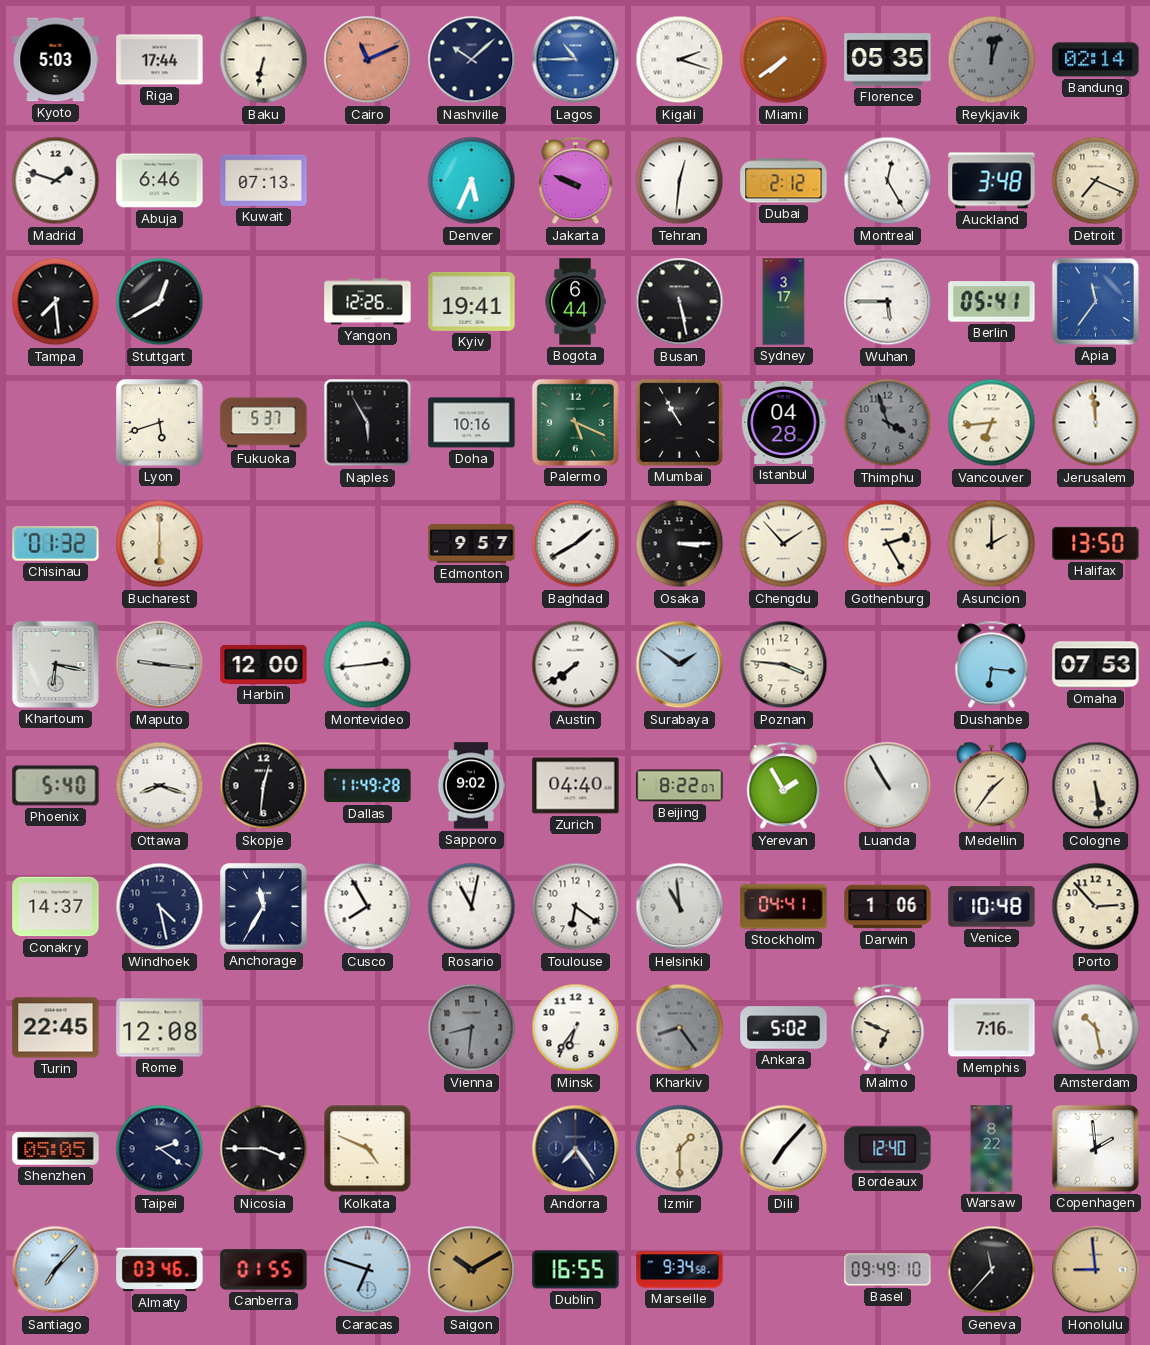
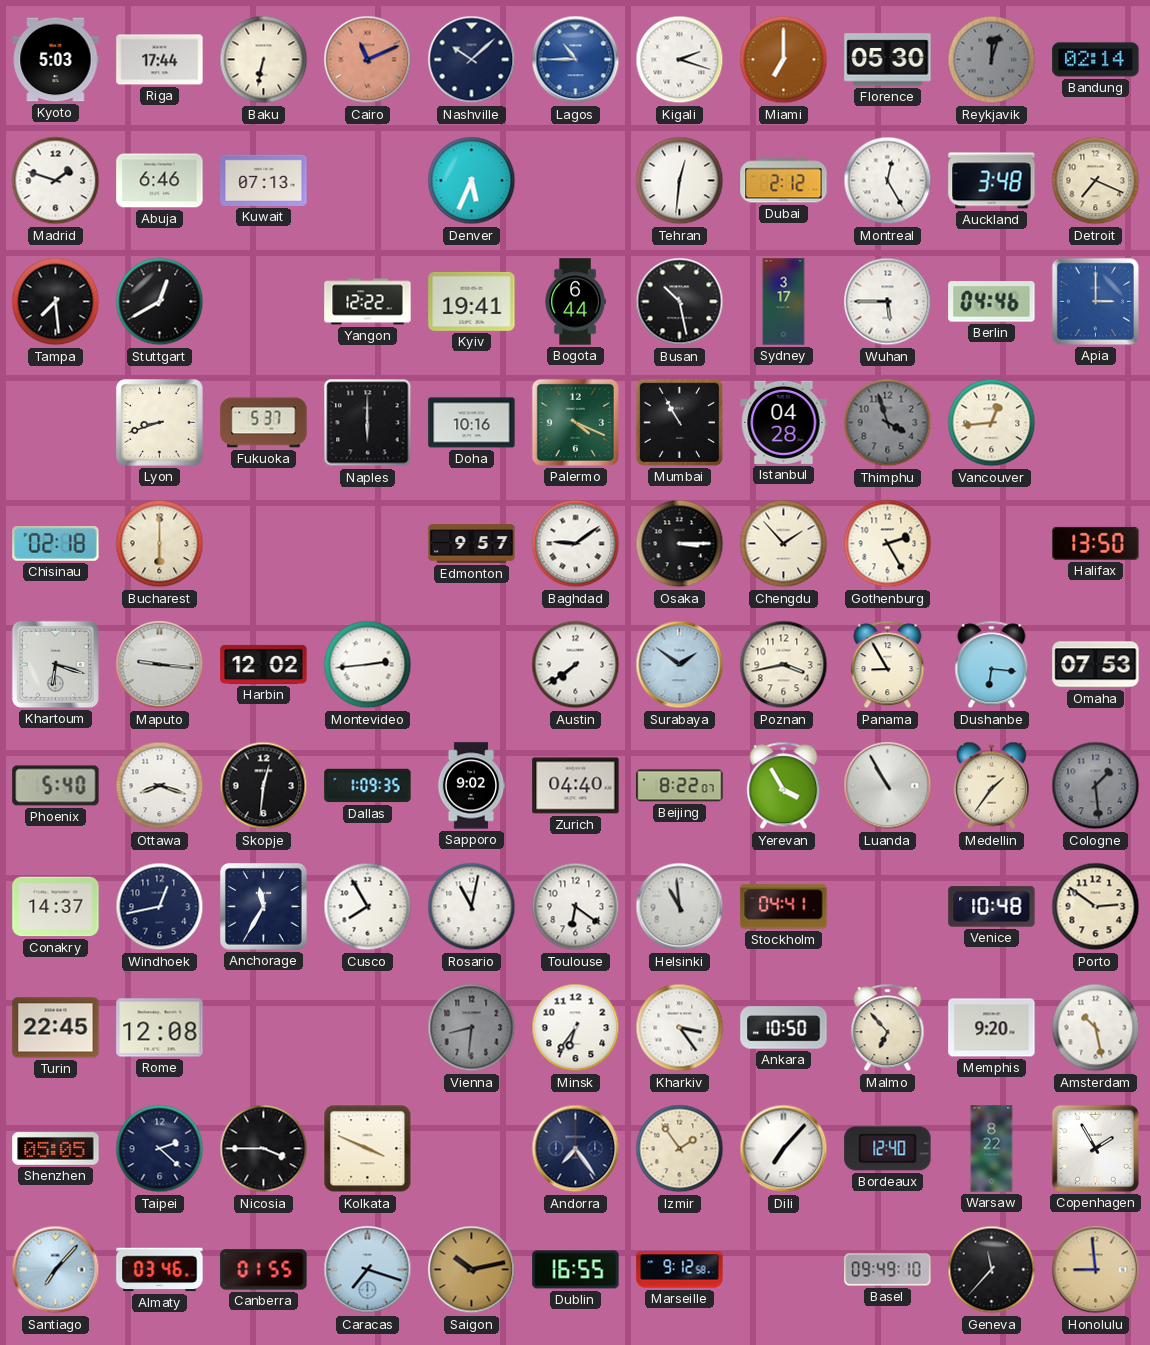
Miami: 7:39 -> 7:00
Florence: 05:35 -> 05:30
Jakarta: 9:49 -> none
Yangon: 12:26 -> 12:22
Busan: 5:28 -> 10:28
Berlin: 05:41 -> 04:46
Apia: 11:36 -> 3:00
Lyon: 5:42 -> 8:42
Naples: 5:55 -> 6:00
Palermo: 5:19 -> 4:19
Vancouver: 6:44 -> 12:44
Jerusalem: 11:59 -> none
Chisinau: 01:32 -> 02:18
Baghdad: 1:40 -> 9:09
Asuncion: 2:00 -> none
Khartoum: 6:17 -> 6:18
Harbin: 12:00 -> 12:02
Poznan: 3:46 -> 3:43
Panama: none -> 8:55
Dallas: 11:49 -> 1:09
Yerevan: 1:55 -> 3:55
Cologne: 5:29 -> 1:29
Cologne dial: cream -> grey
Windhoek: 4:28 -> 12:43
Darwin: 1:06 -> none
Porto: 2:53 -> 2:51
Kharkiv: 8:24 -> 3:24
Kharkiv dial: grey -> white
Ankara: 5:02 -> 10:50
Malmo: 6:49 -> 6:53
Memphis: 7:16 -> 9:20
Taipei: 2:21 -> 2:22
Kolkata: 4:49 -> 3:49
Izmir: 1:30 -> 1:54
Copenhagen: 1:59 -> 1:55
Caracas: 6:48 -> 7:18
Saigon: 10:10 -> 10:13
Marseille: 9:34 -> 9:12
